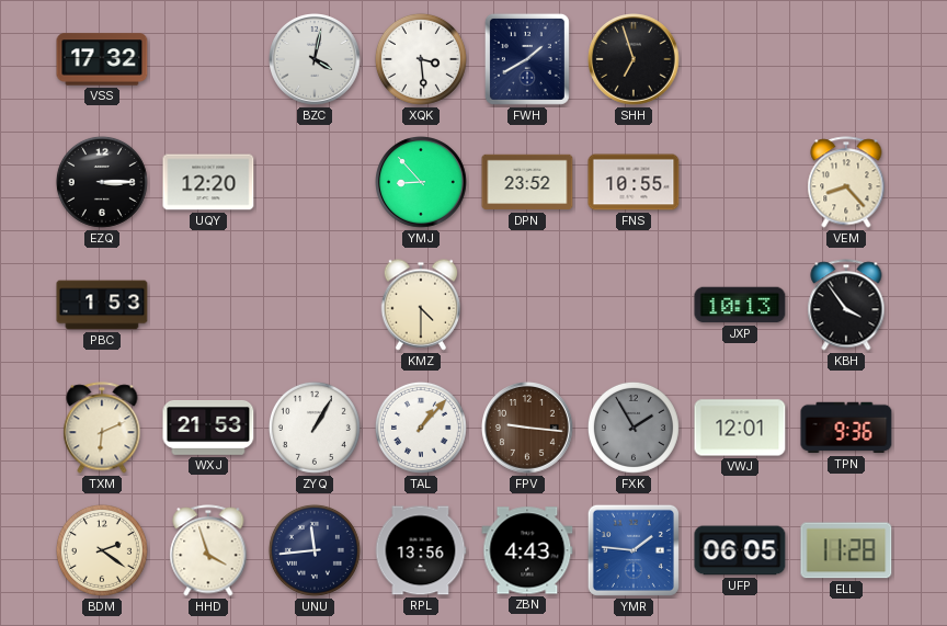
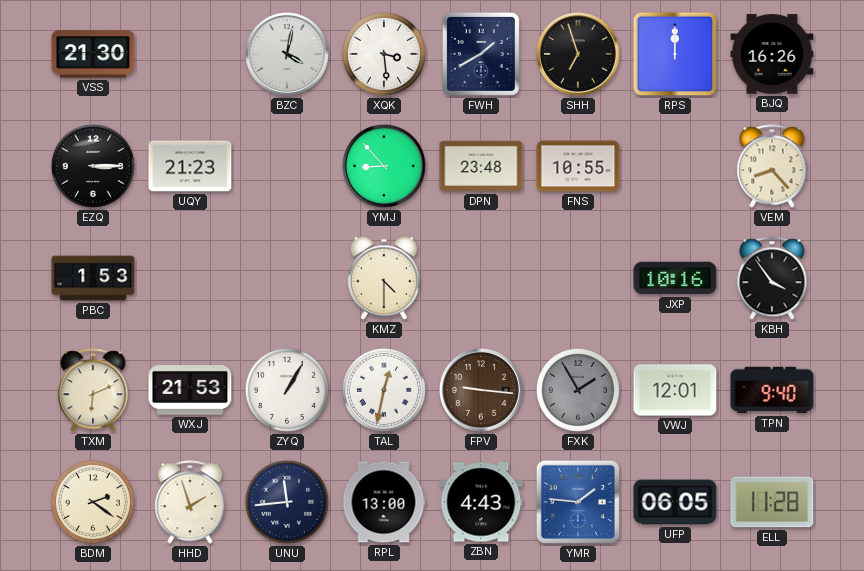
VSS: 17:32 -> 21:30
RPS: none -> 12:00
BJQ: none -> 16:26
UQY: 12:20 -> 21:23
DPN: 23:52 -> 23:48
JXP: 10:13 -> 10:16
TAL: 1:07 -> 12:32
TPN: 9:36 -> 9:40
HHD: 3:57 -> 1:57
RPL: 13:56 -> 13:00
